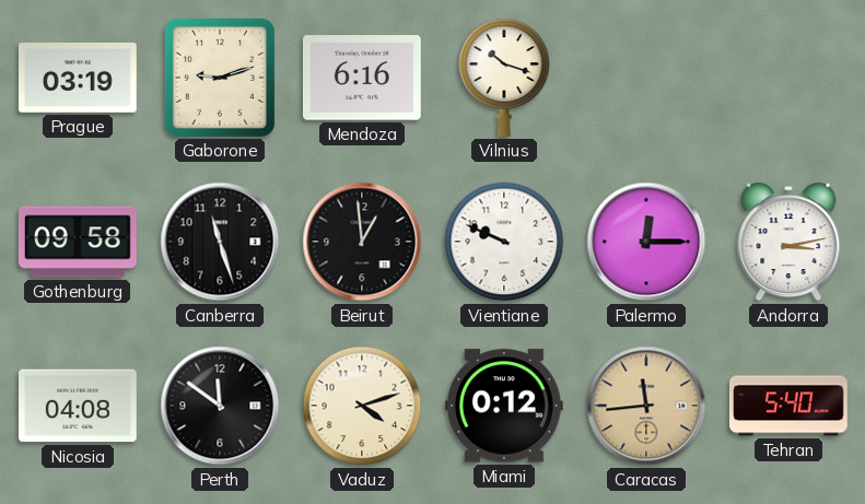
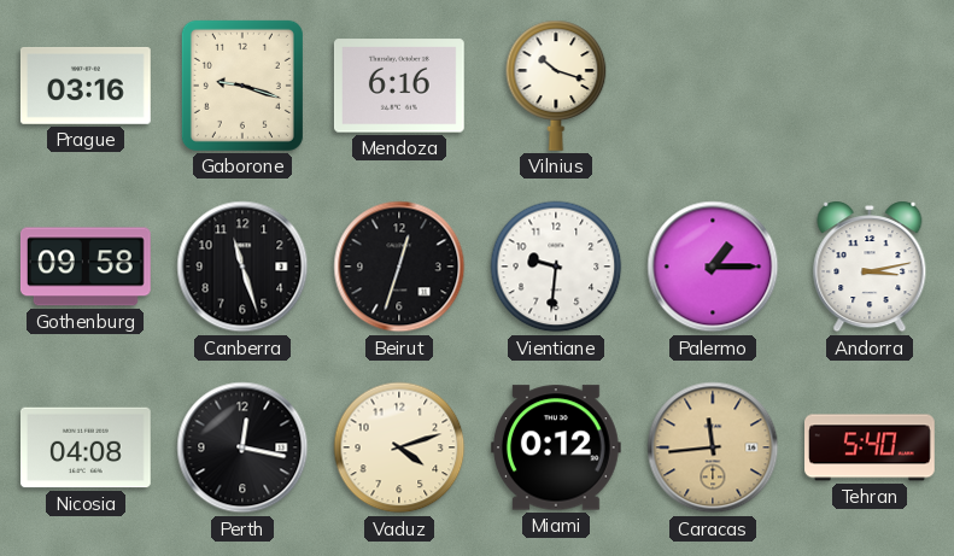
Prague: 03:19 -> 03:16
Gaborone: 9:12 -> 9:18
Beirut: 12:59 -> 12:33
Vientiane: 9:49 -> 9:31
Palermo: 12:15 -> 1:15
Perth: 11:51 -> 12:17
